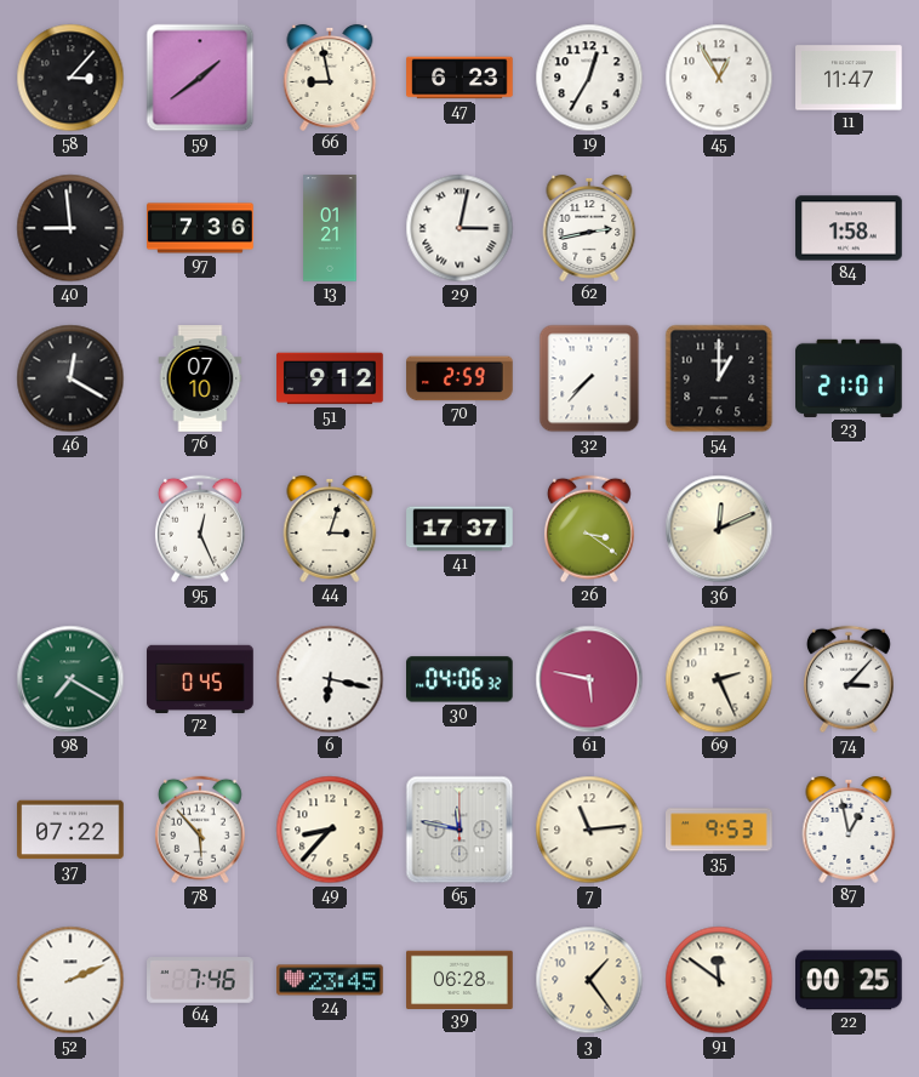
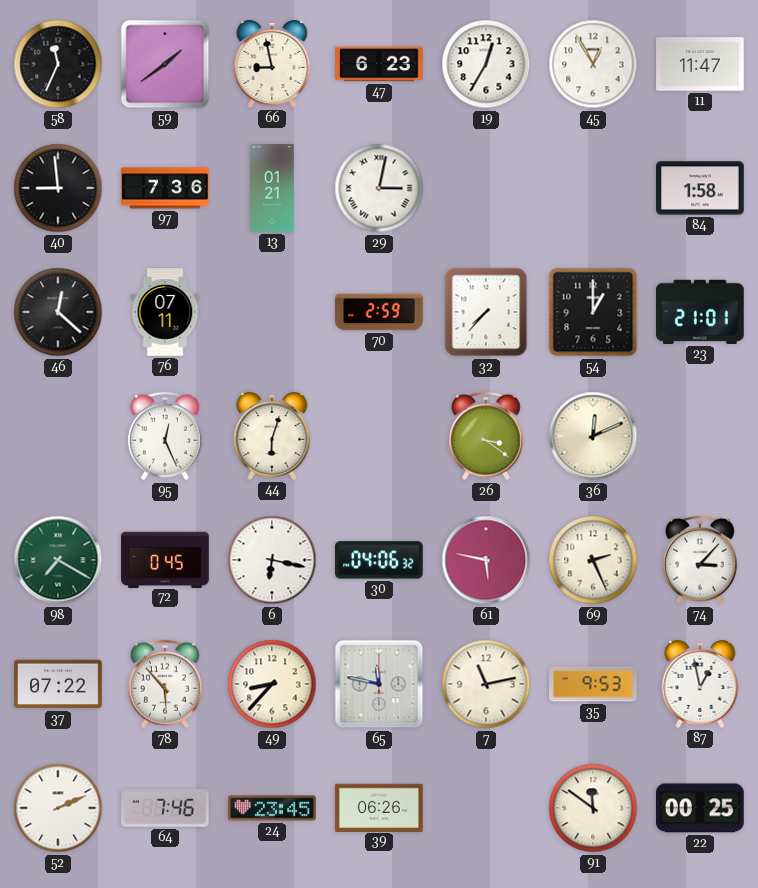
58: 3:07 -> 11:34
62: 2:43 -> none
46: 12:20 -> 12:22
76: 07:10 -> 07:11
51: 9:12 -> none
44: 3:03 -> 6:03
41: 17:37 -> none
7: 11:14 -> 11:13
39: 06:28 -> 06:26
3: 1:24 -> none
